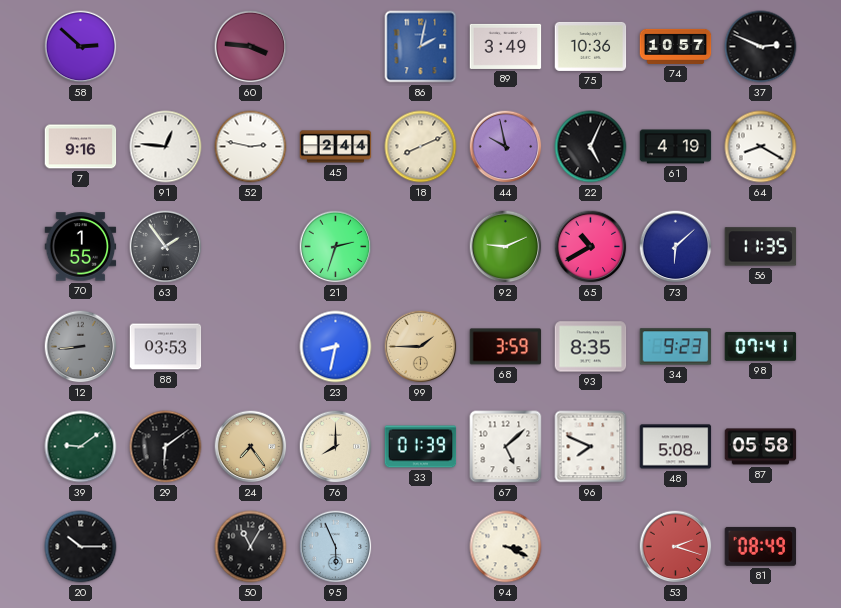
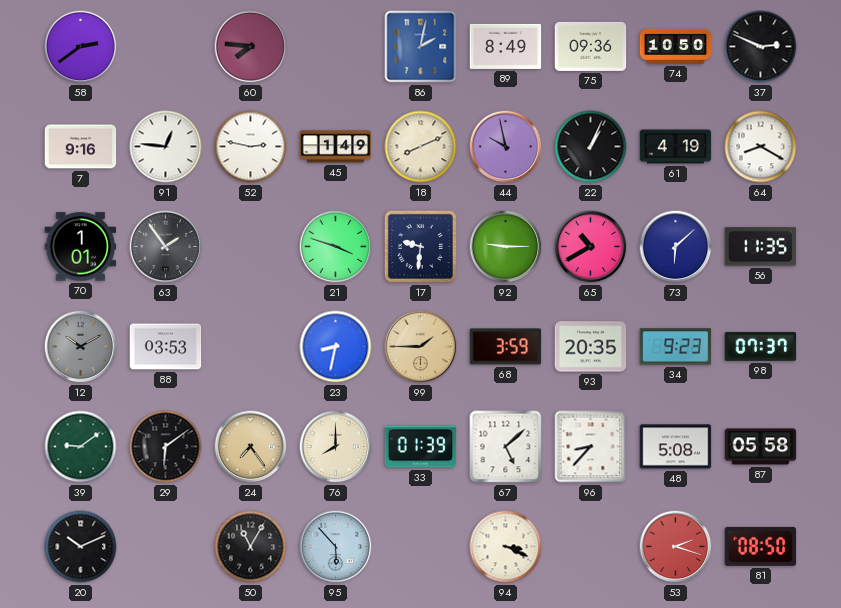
58: 2:52 -> 2:39
60: 3:46 -> 7:46
89: 3:49 -> 8:49
75: 10:36 -> 09:36
74: 10:57 -> 10:50
45: 2:44 -> 1:49
22: 5:04 -> 1:04
70: 1:55 -> 1:01
21: 2:33 -> 3:48
17: none -> 9:31
92: 9:11 -> 9:15
12: 8:44 -> 10:10
93: 8:35 -> 20:35
98: 07:41 -> 07:37
96: 7:49 -> 8:37
20: 10:15 -> 10:11
95: 5:56 -> 5:53
81: 08:49 -> 08:50
